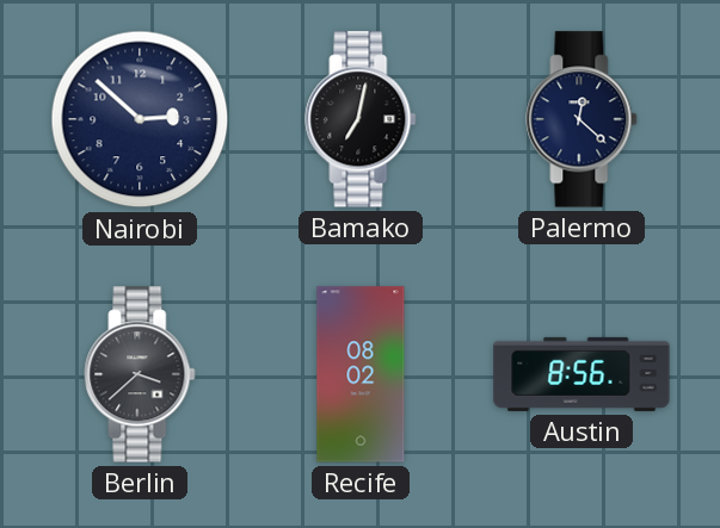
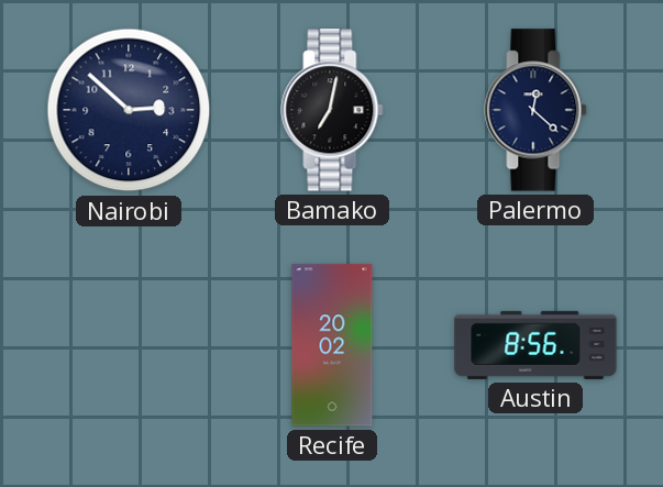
Berlin: 3:38 -> none
Recife: 08:02 -> 20:02
